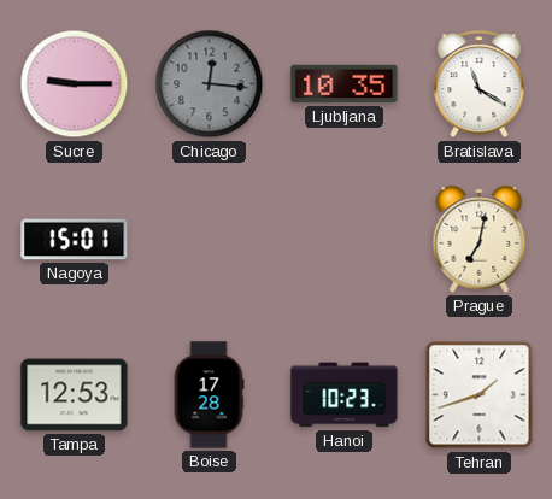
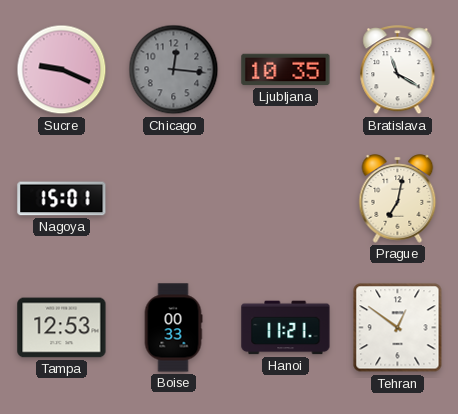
Sucre: 9:15 -> 9:19
Boise: 17:28 -> 00:33
Hanoi: 10:23 -> 11:21
Tehran: 1:42 -> 12:51
